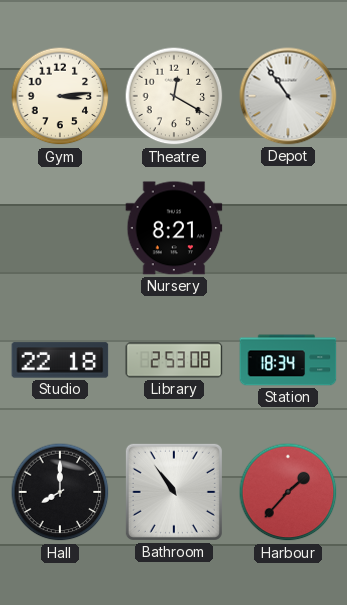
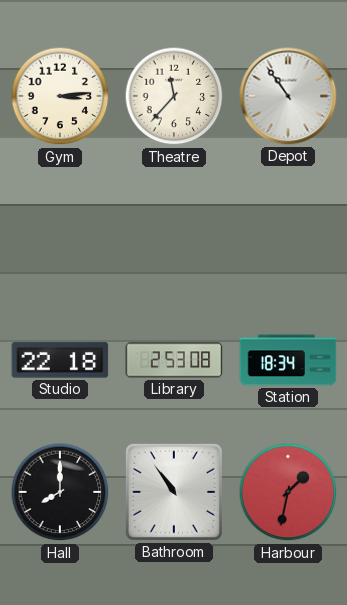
Theatre: 12:20 -> 11:37
Nursery: 8:21 -> none
Harbour: 1:37 -> 1:32
